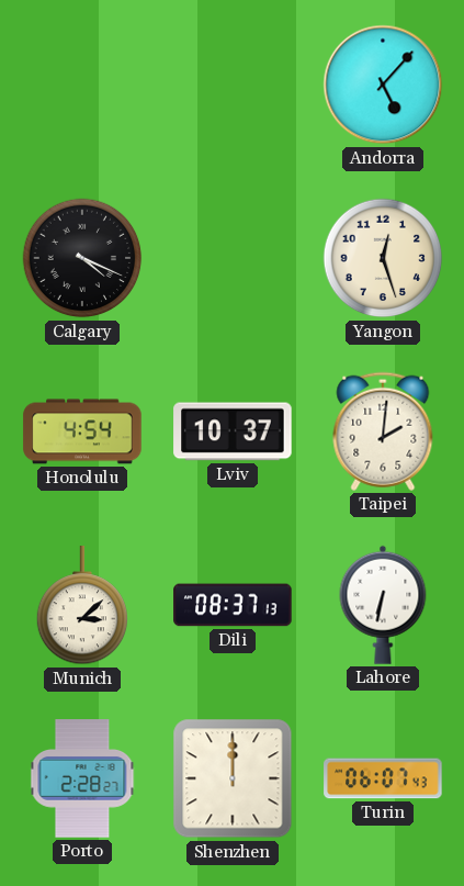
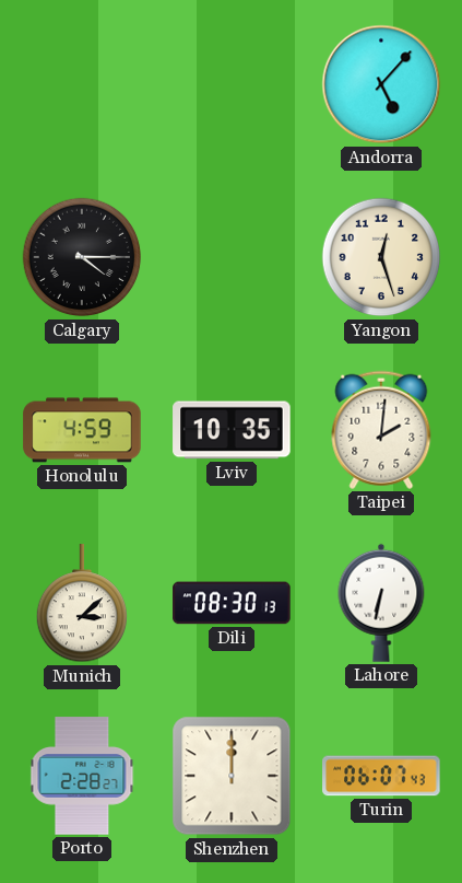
Calgary: 4:19 -> 4:15
Honolulu: 4:54 -> 4:59
Lviv: 10:37 -> 10:35
Dili: 08:37 -> 08:30
